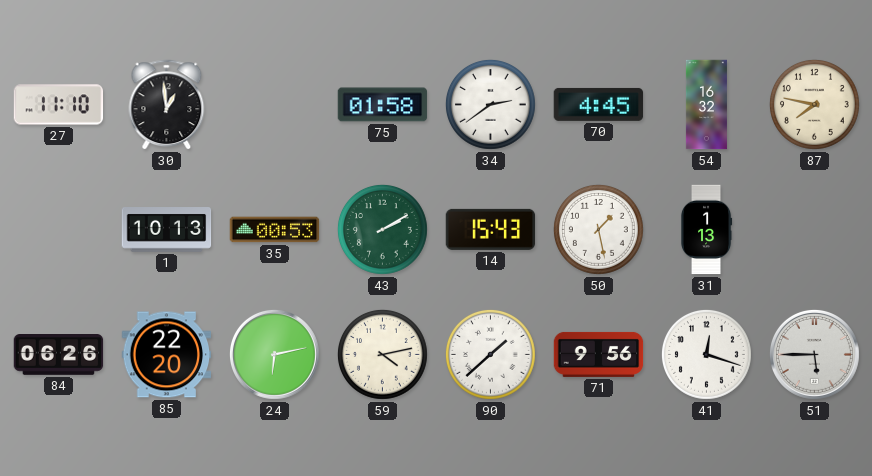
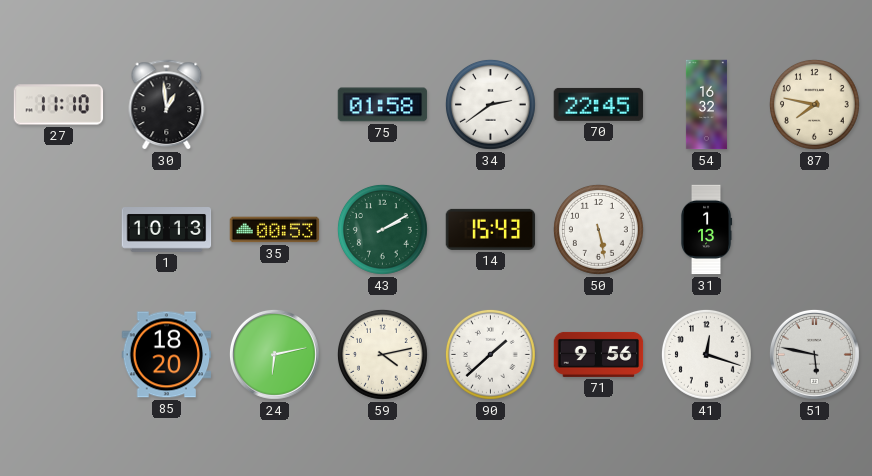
70: 4:45 -> 22:45
50: 1:28 -> 5:28
84: 06:26 -> none
85: 22:20 -> 18:20
51: 5:45 -> 5:47
